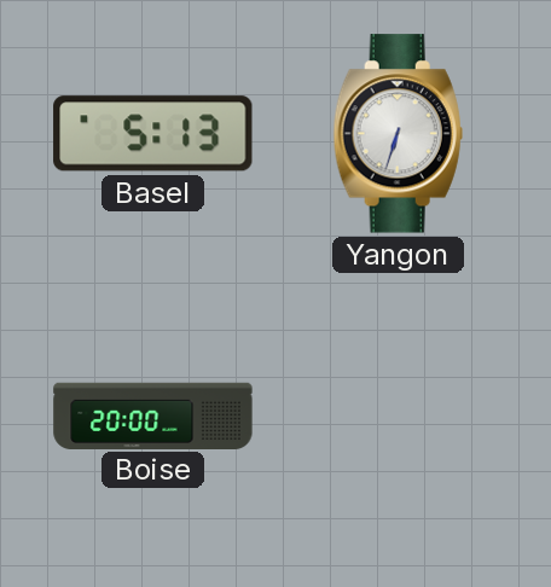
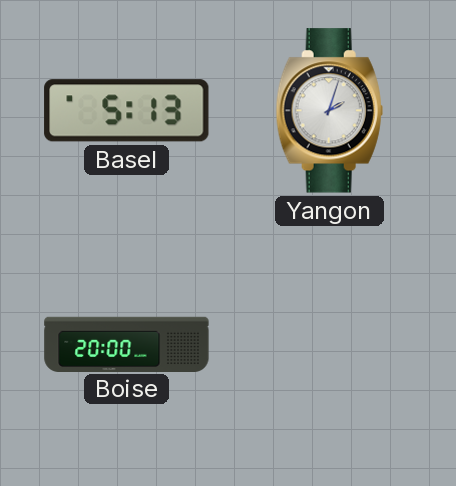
Yangon: 6:33 -> 2:03
